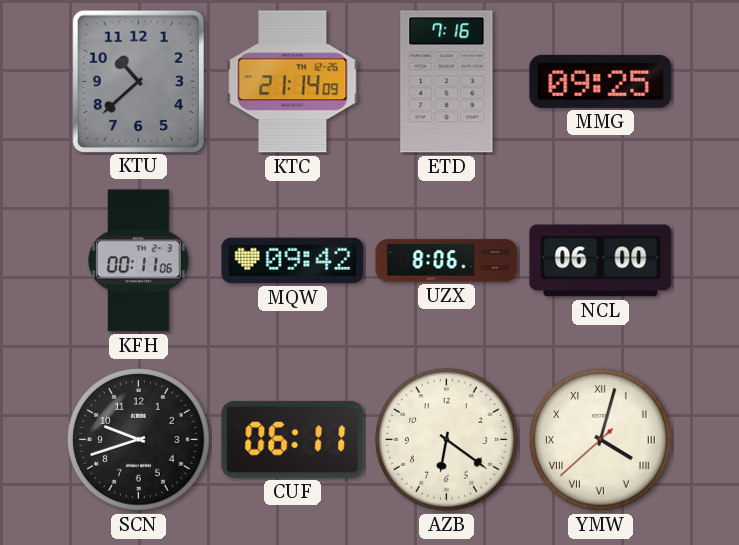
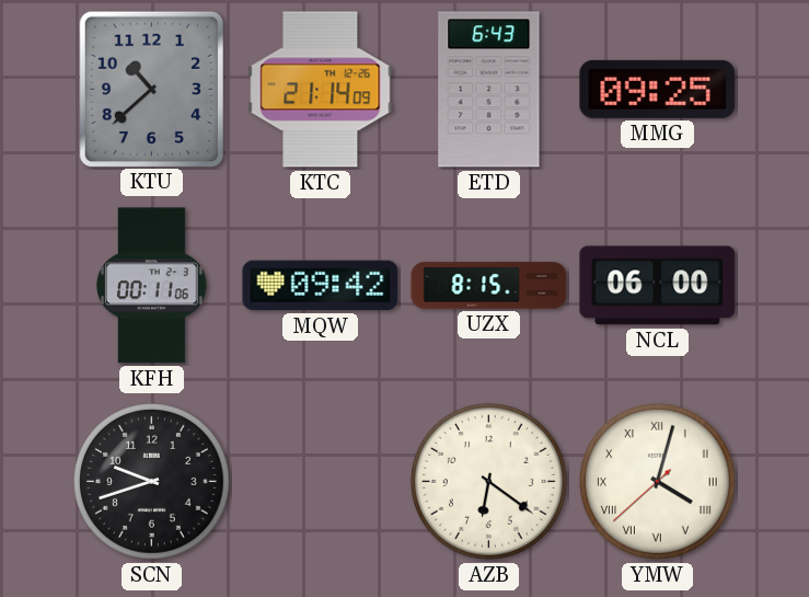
ETD: 7:16 -> 6:43
UZX: 8:06 -> 8:15
CUF: 06:11 -> none
